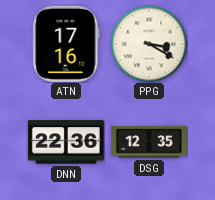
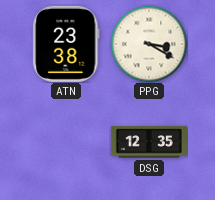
ATN: 17:16 -> 23:38
DNN: 22:36 -> none
